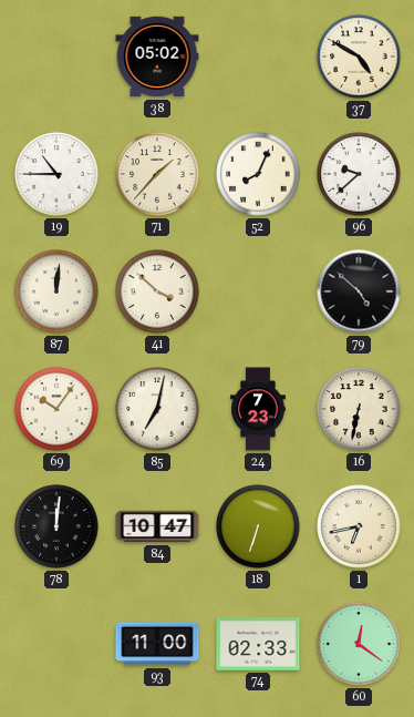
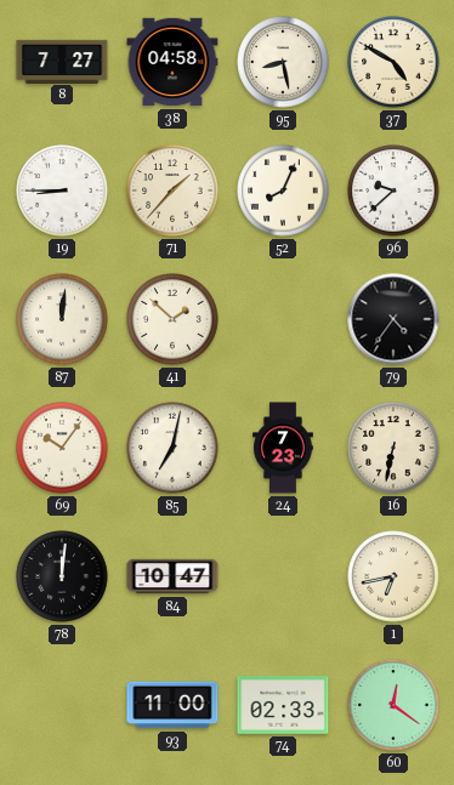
8: none -> 7:27
38: 05:02 -> 04:58
95: none -> 8:28
19: 10:45 -> 8:45
41: 3:52 -> 1:52
79: 4:52 -> 4:36
18: 6:33 -> none
